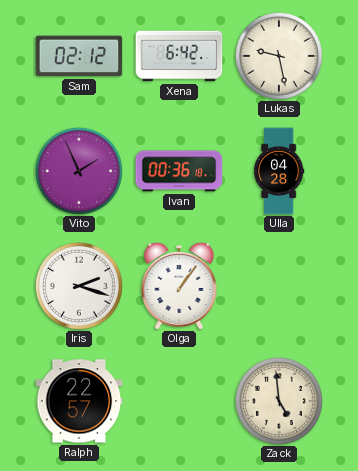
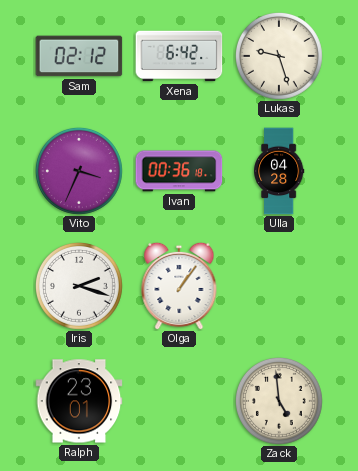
Lukas: 9:28 -> 9:27
Vito: 1:56 -> 3:34
Ralph: 22:57 -> 23:01
